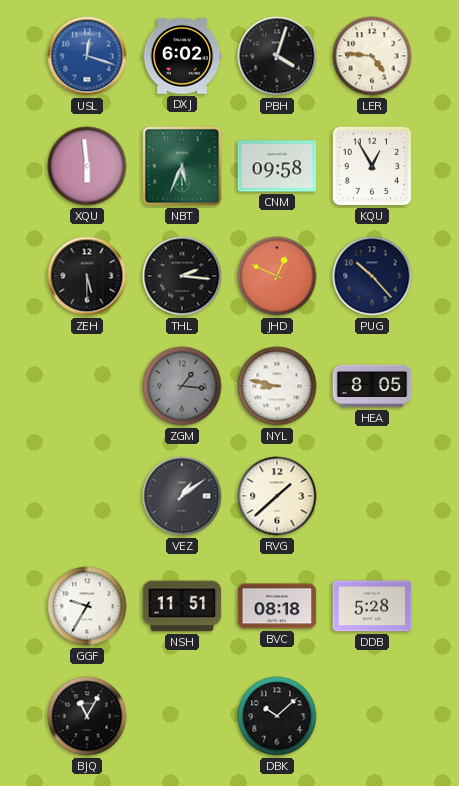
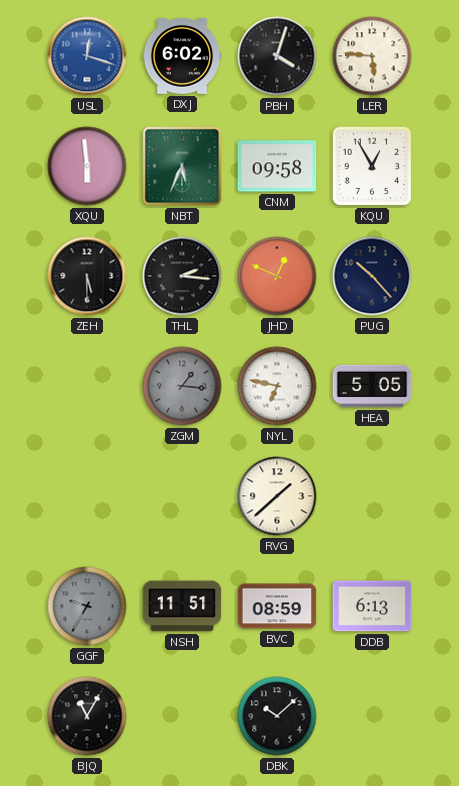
LER: 4:46 -> 5:46
NYL: 8:47 -> 6:47
HEA: 8:05 -> 5:05
VEZ: 1:09 -> none
GGF dial: white -> grey
BVC: 08:18 -> 08:59
DDB: 5:28 -> 6:13
